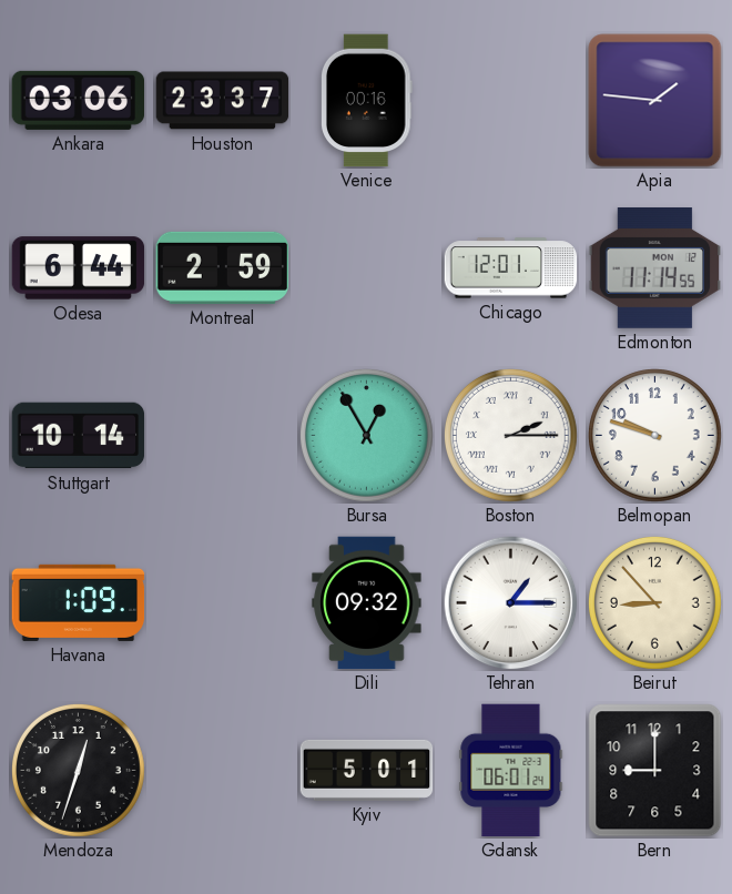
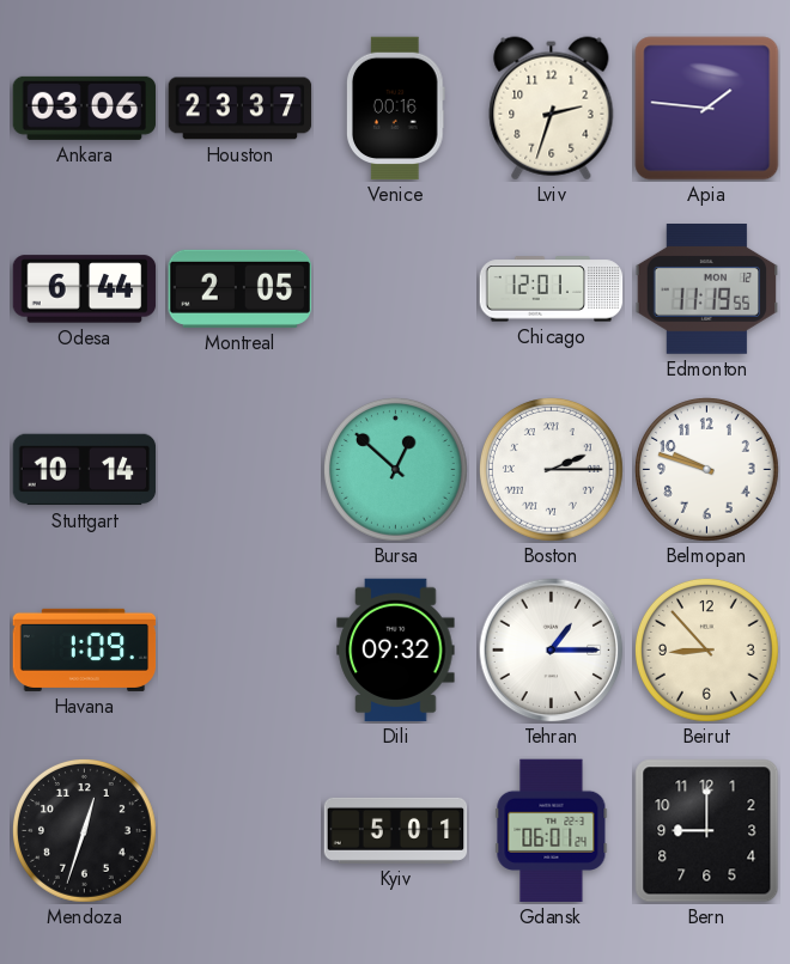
Lviv: none -> 2:33
Montreal: 2:59 -> 2:05
Edmonton: 11:14 -> 11:19
Bursa: 12:55 -> 12:52
